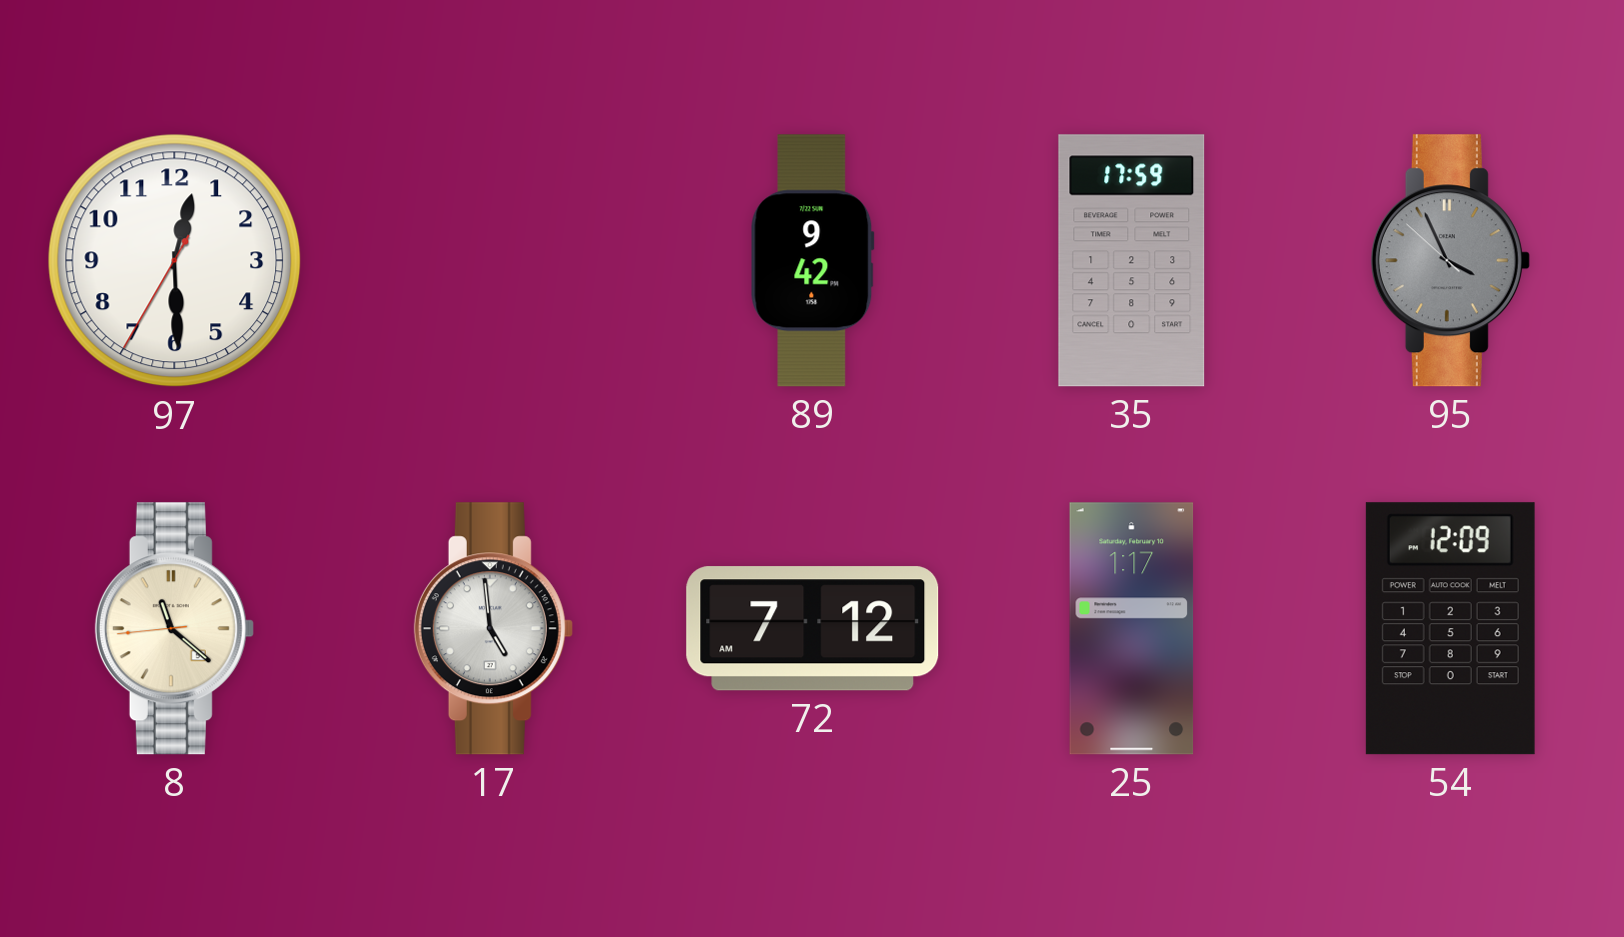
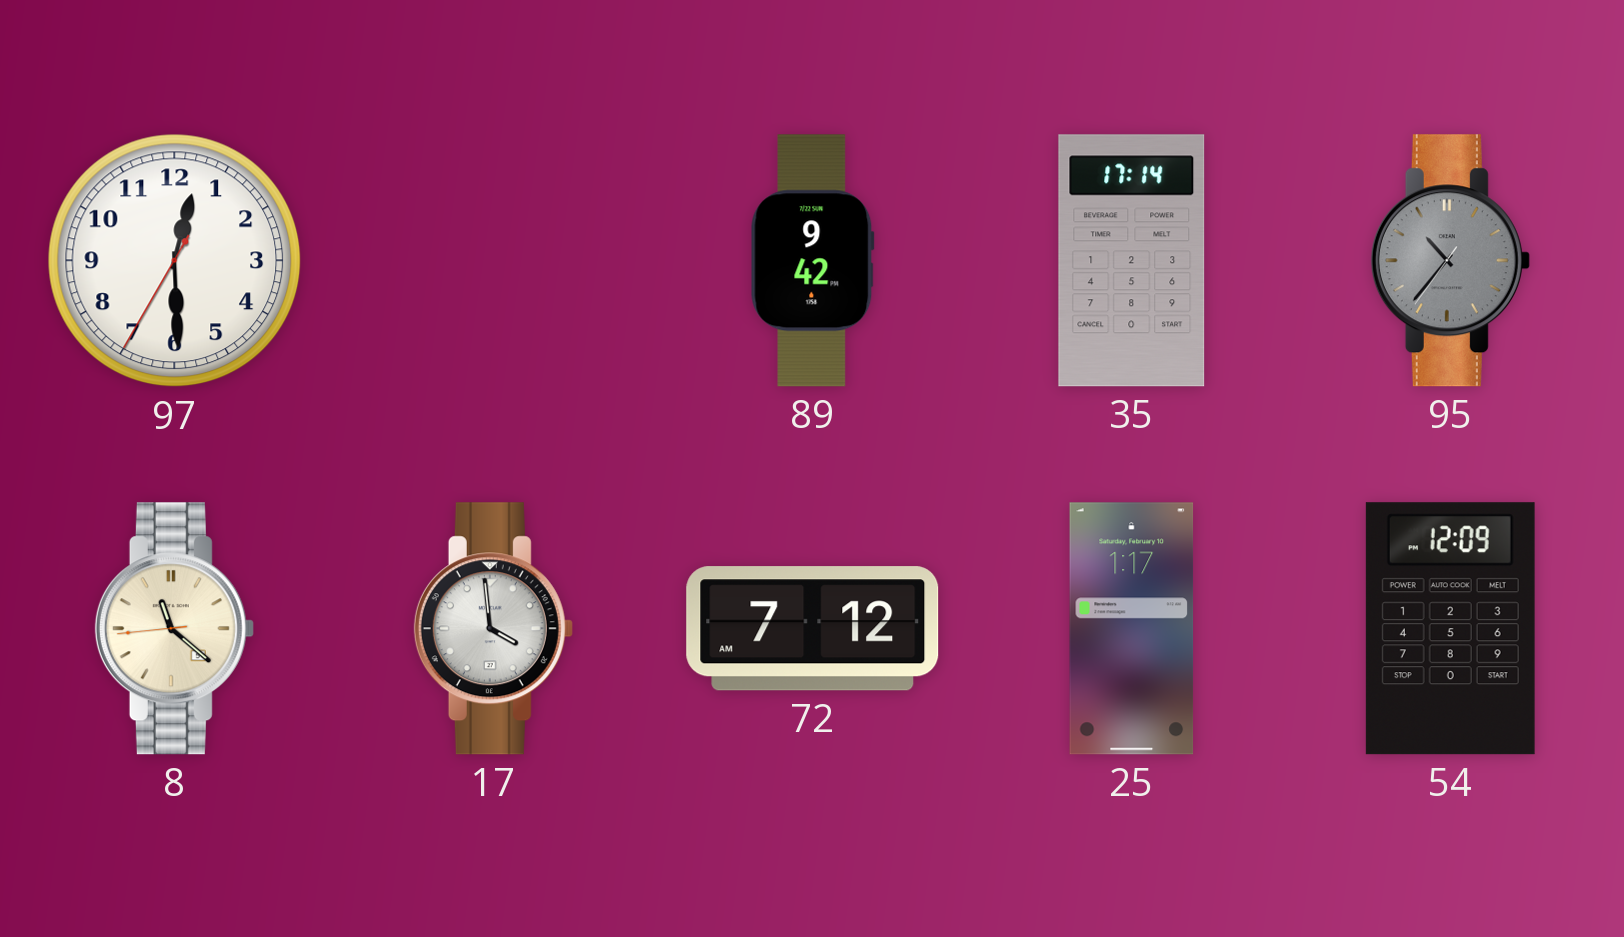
35: 17:59 -> 17:14
95: 3:55 -> 10:36
17: 4:59 -> 3:59
